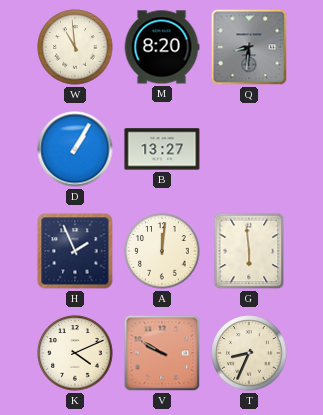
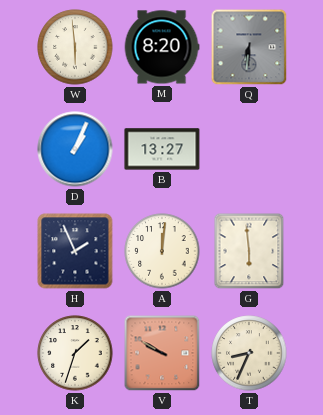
W: 10:59 -> 5:59
Q: 8:31 -> 6:31
D: 1:05 -> 1:04
K: 4:11 -> 1:33
